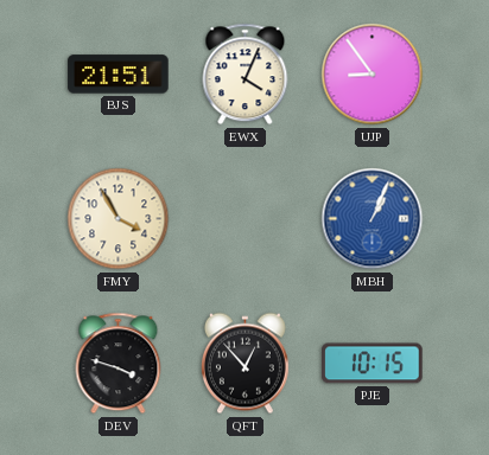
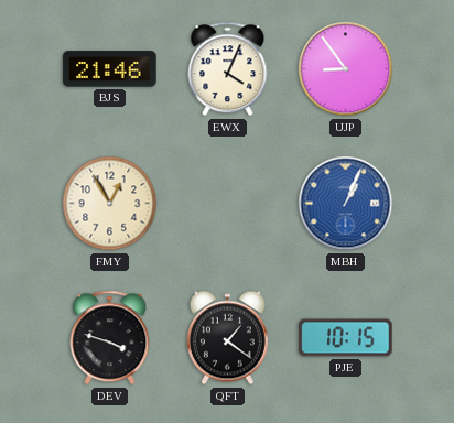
BJS: 21:51 -> 21:46
FMY: 3:55 -> 12:55
QFT: 12:53 -> 1:21
